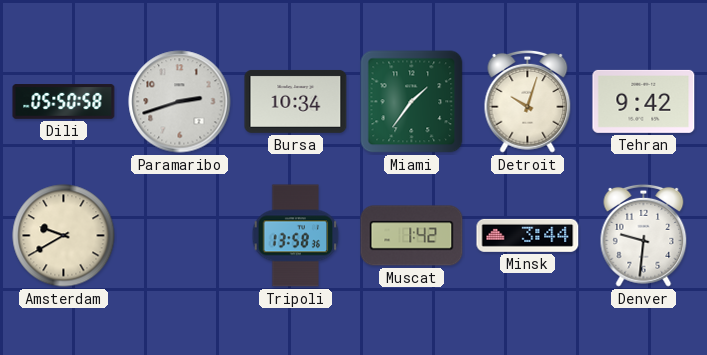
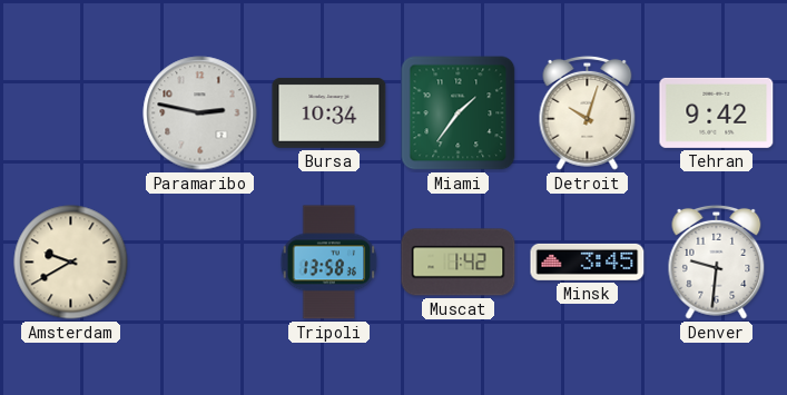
Dili: 05:50 -> none
Paramaribo: 2:42 -> 2:47
Minsk: 3:44 -> 3:45
